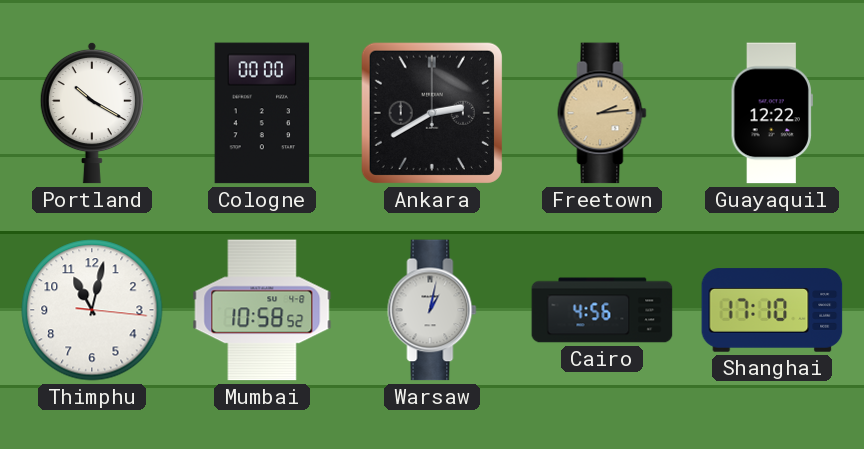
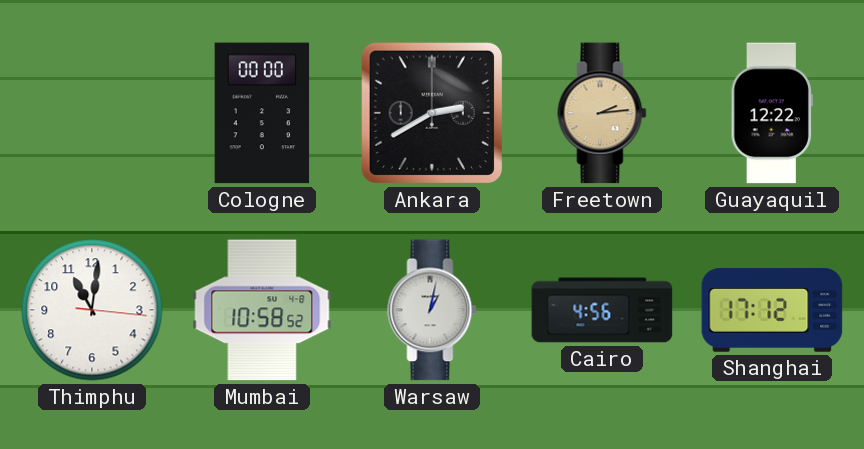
Portland: 10:20 -> none
Thimphu: 11:02 -> 11:01
Shanghai: 17:10 -> 17:12
